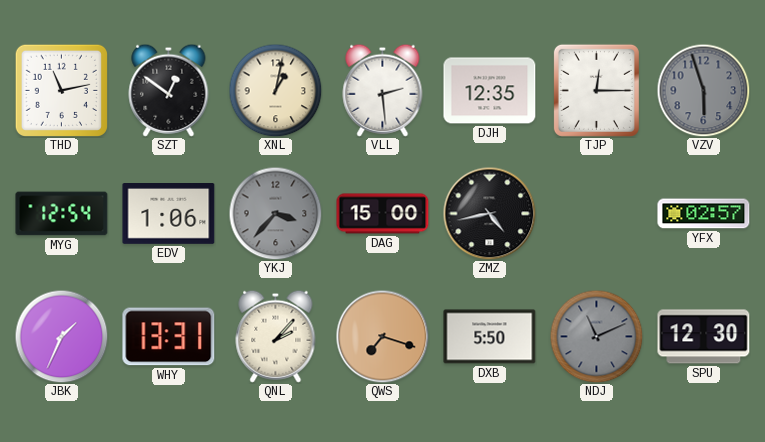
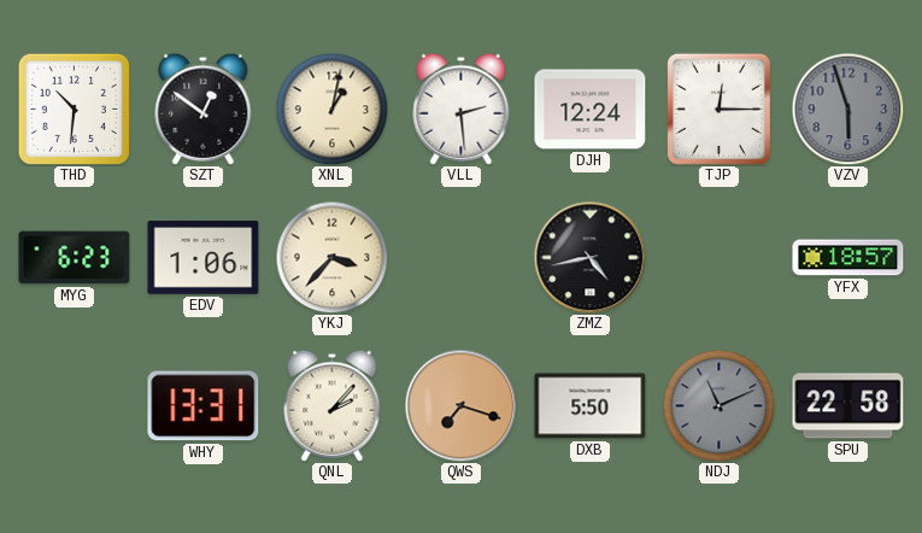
THD: 11:13 -> 10:31
DJH: 12:35 -> 12:24
MYG: 12:54 -> 6:23
YKJ dial: grey -> cream
DAG: 15:00 -> none
YFX: 02:57 -> 18:57
JBK: 1:34 -> none
SPU: 12:30 -> 22:58
